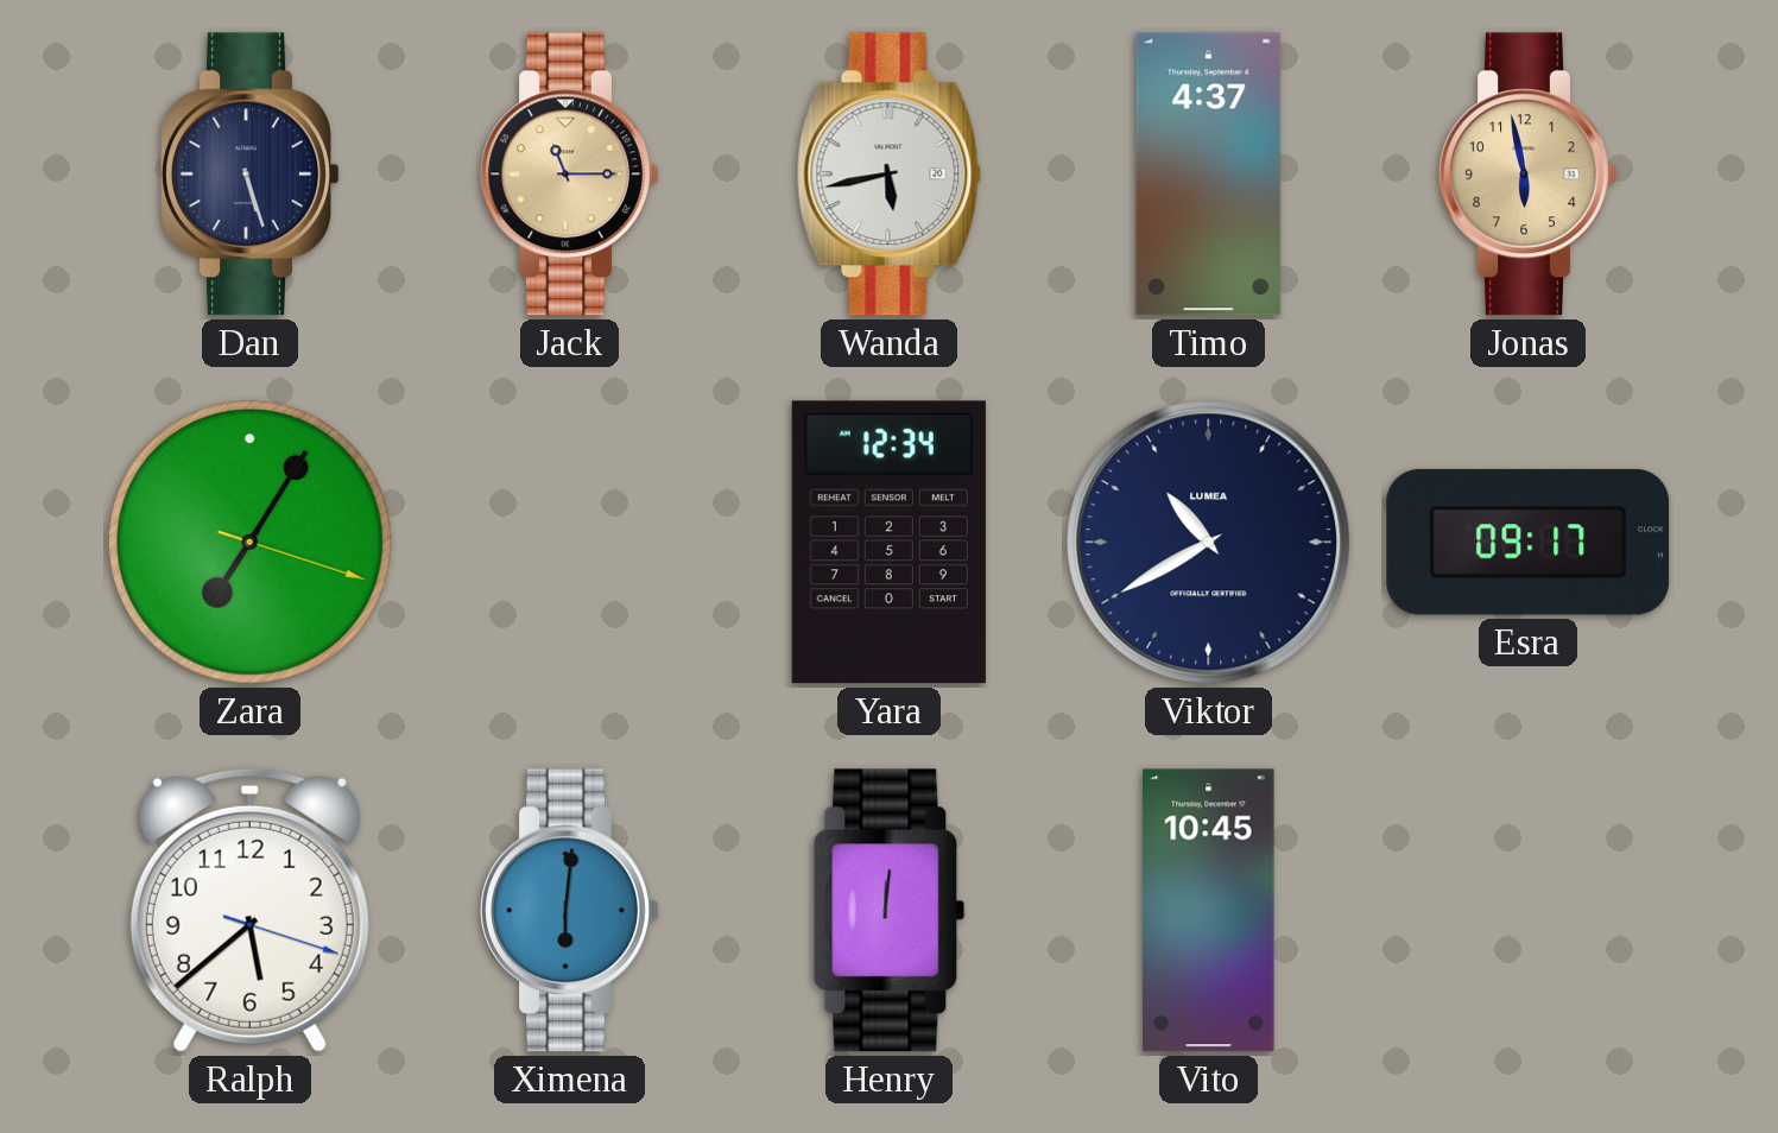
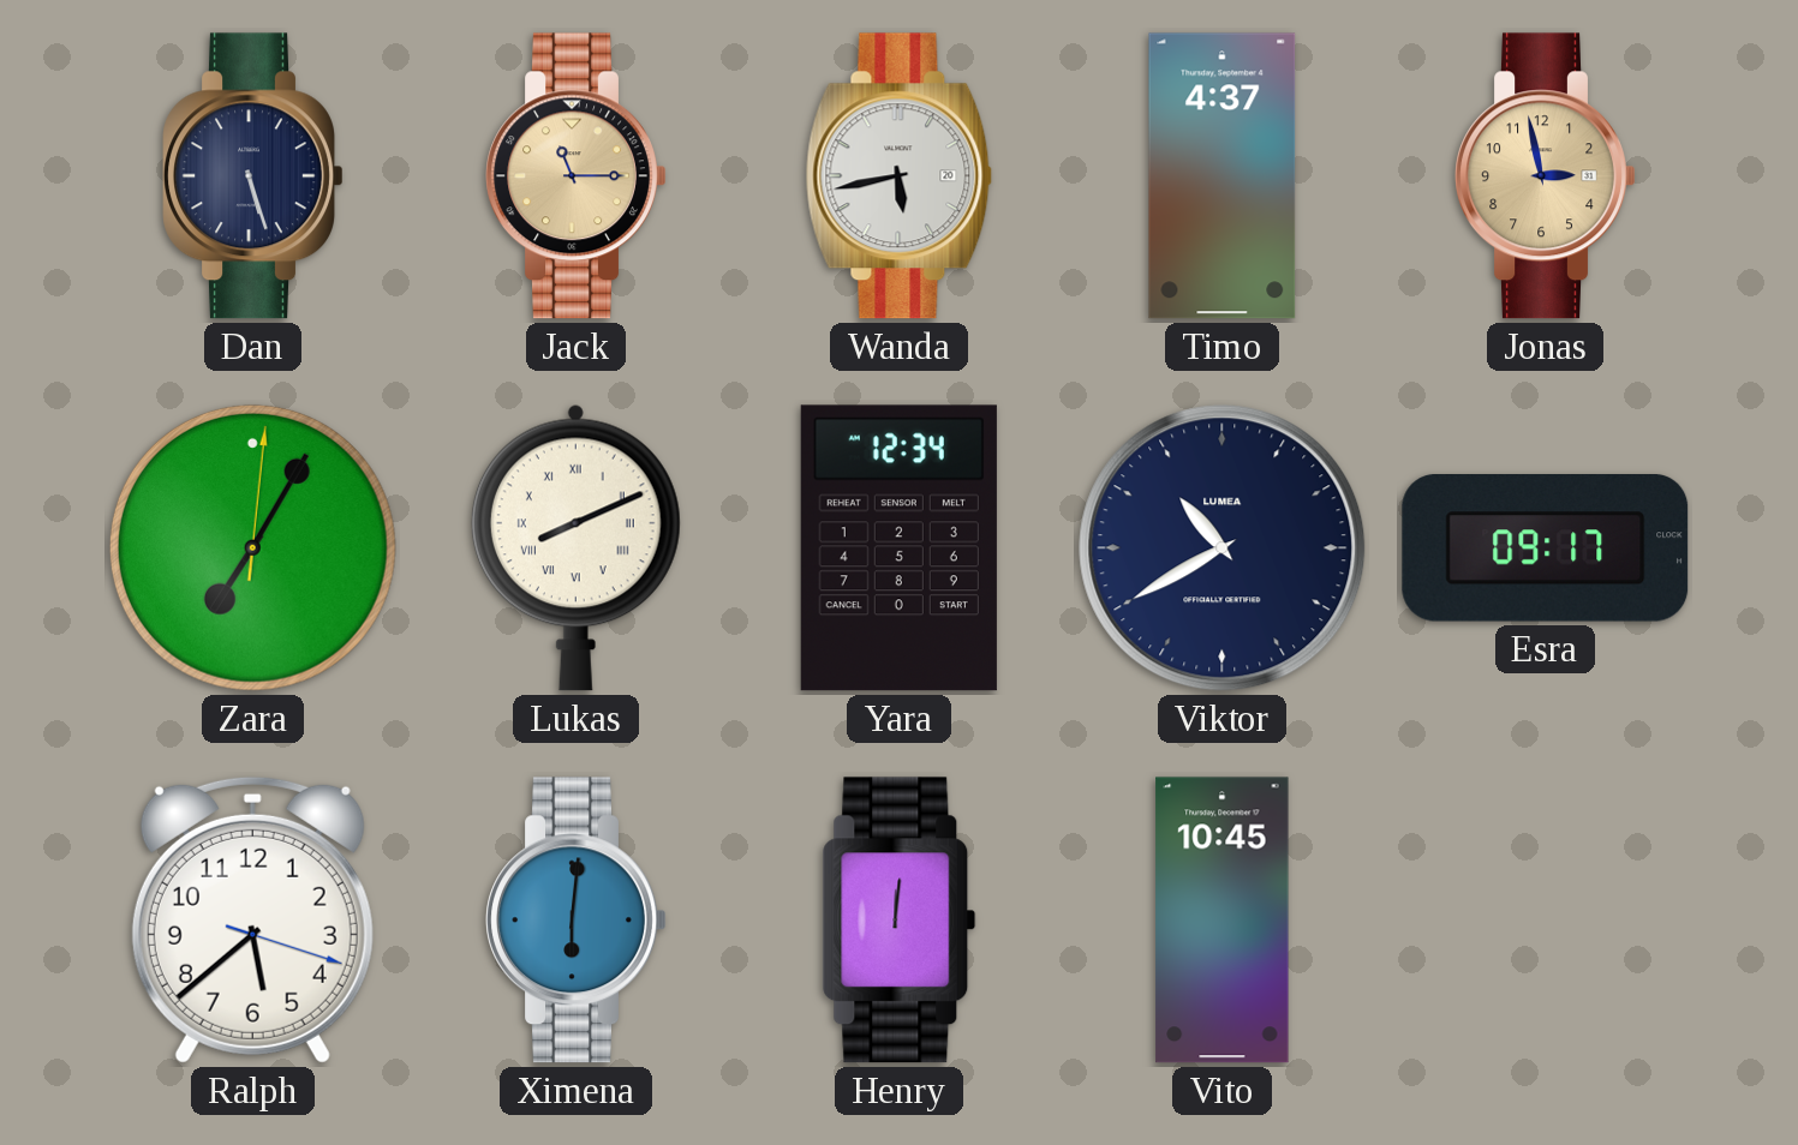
Jonas: 5:58 -> 2:58
Zara: 7:05:18 -> 7:05:01
Lukas: none -> 8:11
